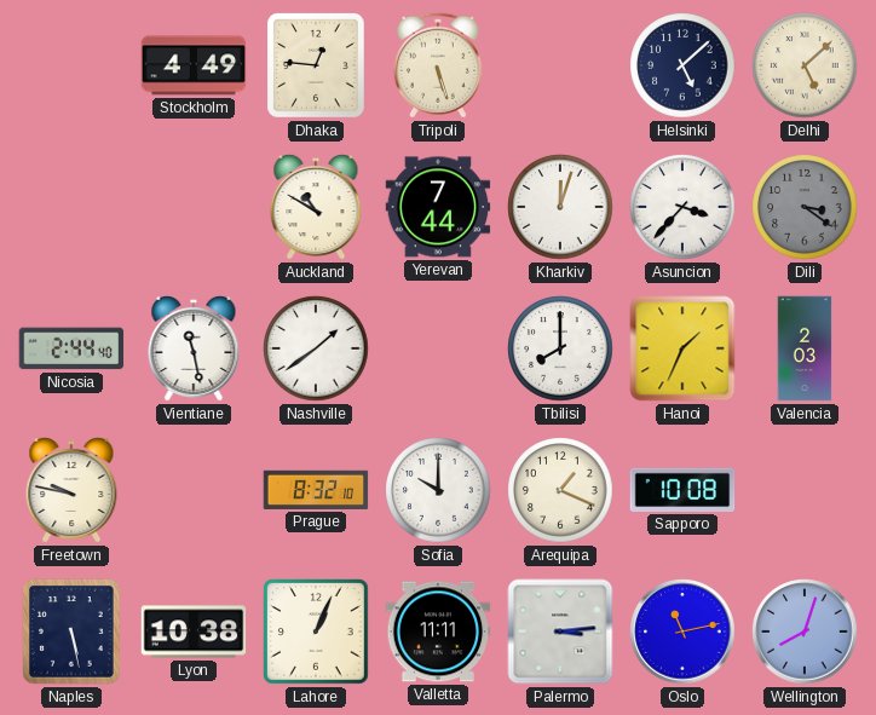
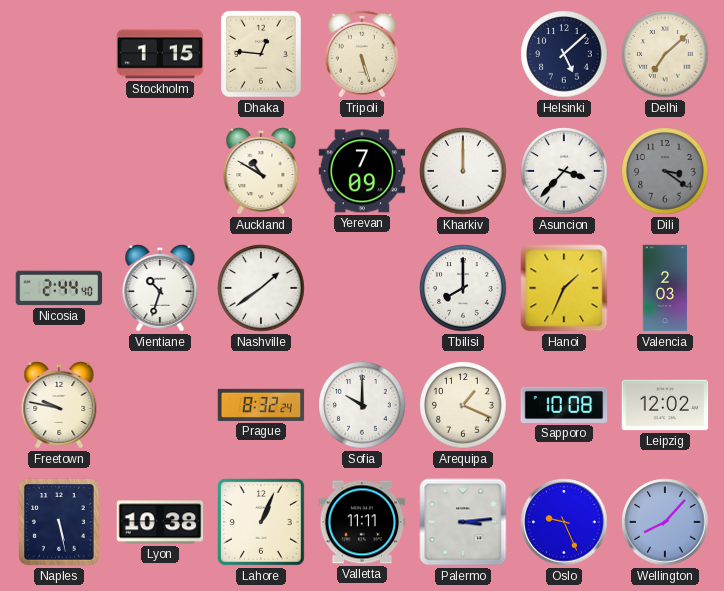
Stockholm: 4:49 -> 1:15
Delhi: 5:08 -> 7:08
Yerevan: 7:44 -> 7:09
Kharkiv: 12:03 -> 12:00
Vientiane: 11:28 -> 10:33
Prague: 8:32:10 -> 8:32:24
Leipzig: none -> 12:02
Oslo: 11:13 -> 9:26
Wellington: 8:03 -> 8:07
